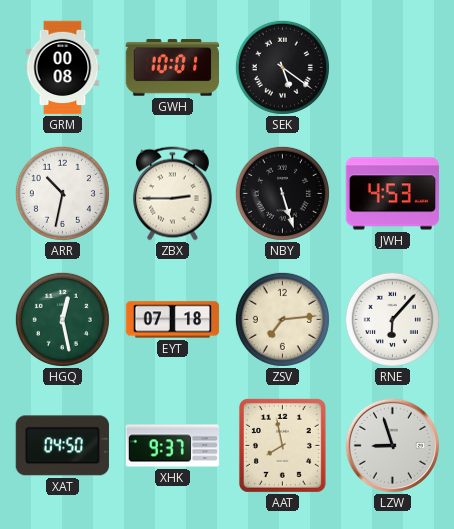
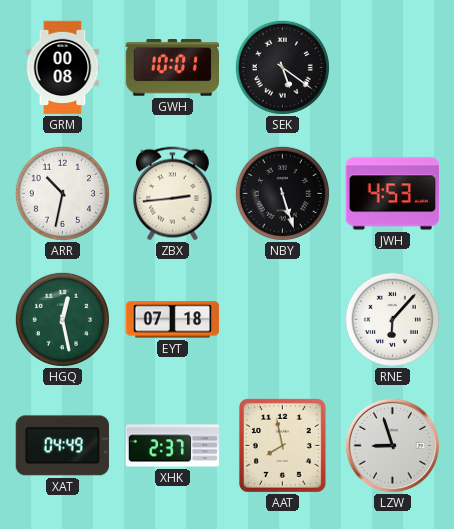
ZBX: 2:45 -> 2:44
ZSV: 7:14 -> none
XAT: 04:50 -> 04:49
XHK: 9:37 -> 2:37
